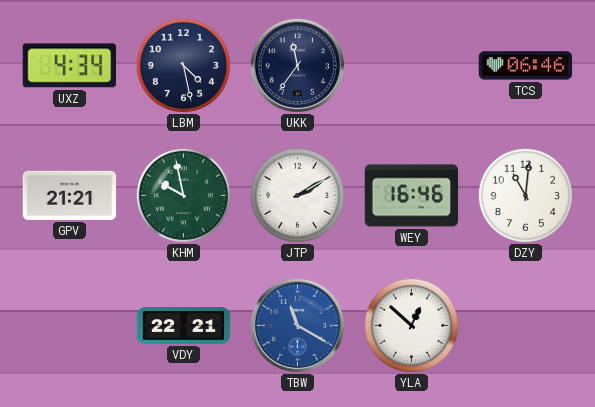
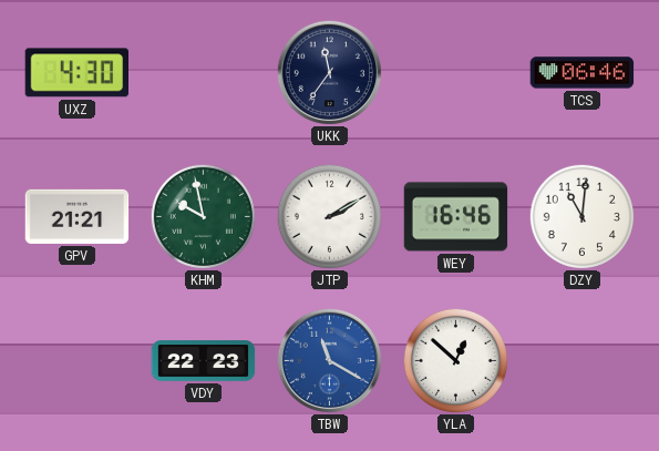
UXZ: 4:34 -> 4:30
LBM: 4:28 -> none
VDY: 22:21 -> 22:23
